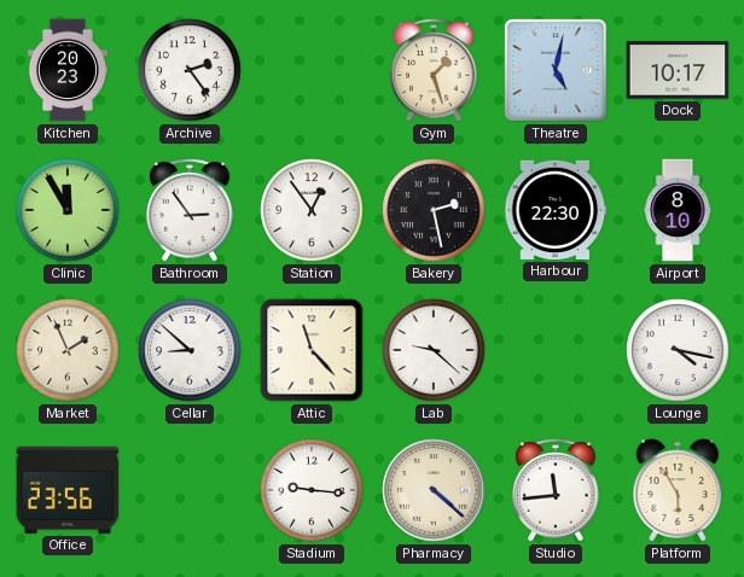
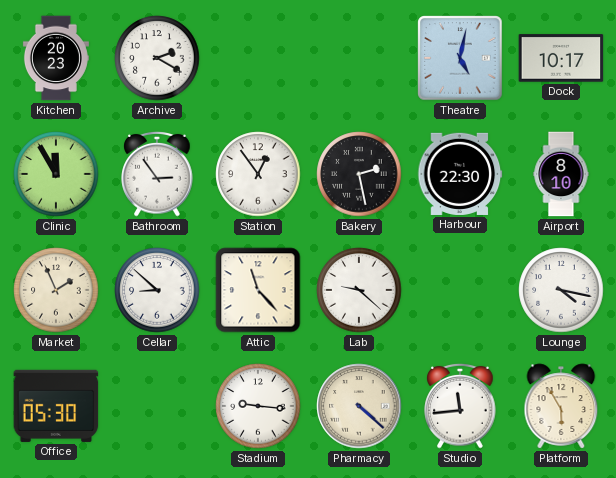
Archive: 2:24 -> 2:20
Gym: 1:27 -> none
Office: 23:56 -> 05:30
